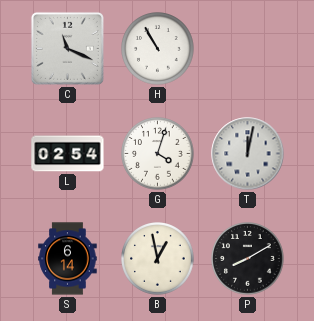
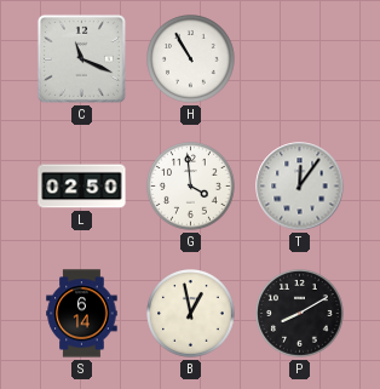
L: 02:54 -> 02:50
G: 4:03 -> 3:59
T: 12:02 -> 12:06
